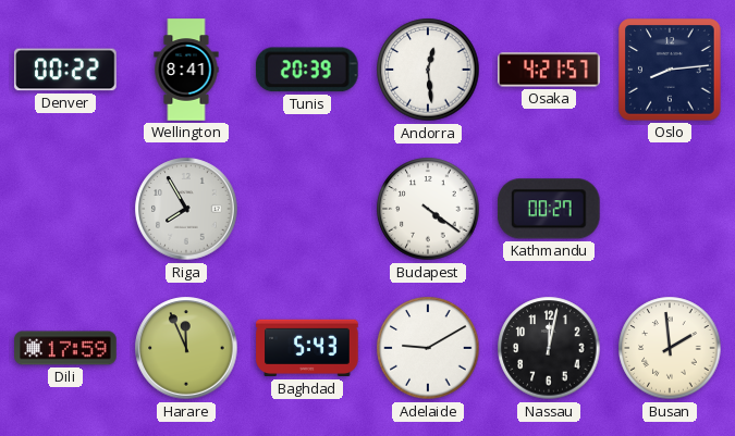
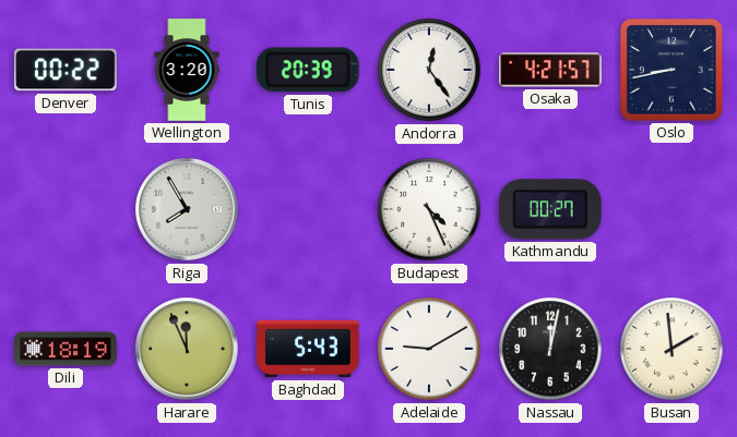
Wellington: 8:41 -> 3:20
Andorra: 12:29 -> 12:24
Oslo: 8:14 -> 8:43
Budapest: 4:21 -> 4:26
Dili: 17:59 -> 18:19
